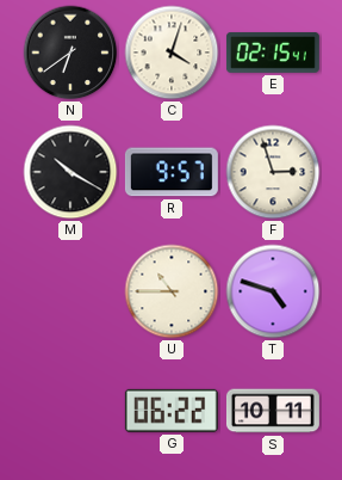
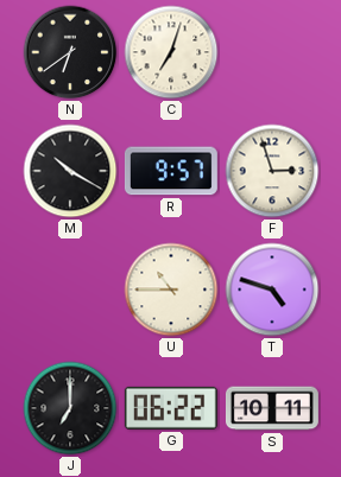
C: 4:03 -> 7:03
E: 02:15 -> none
J: none -> 7:00
